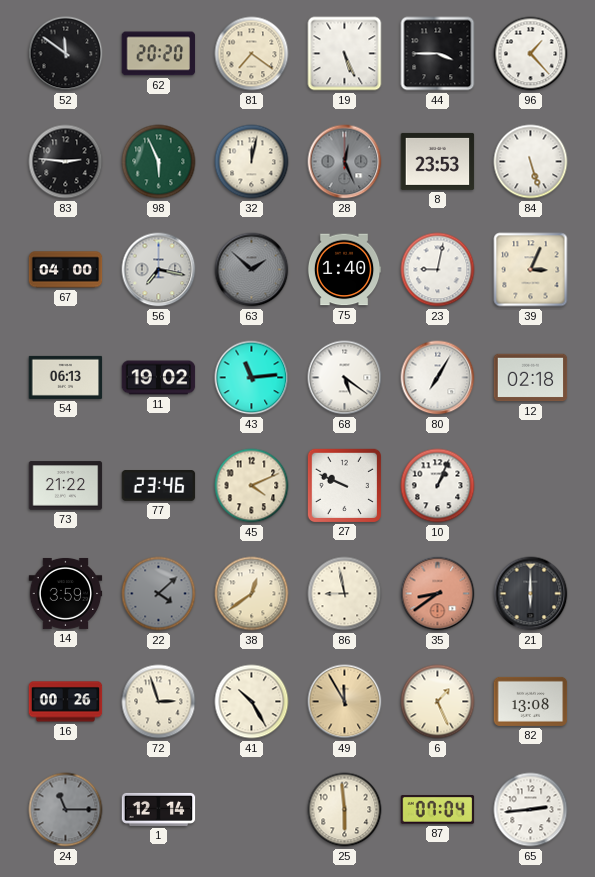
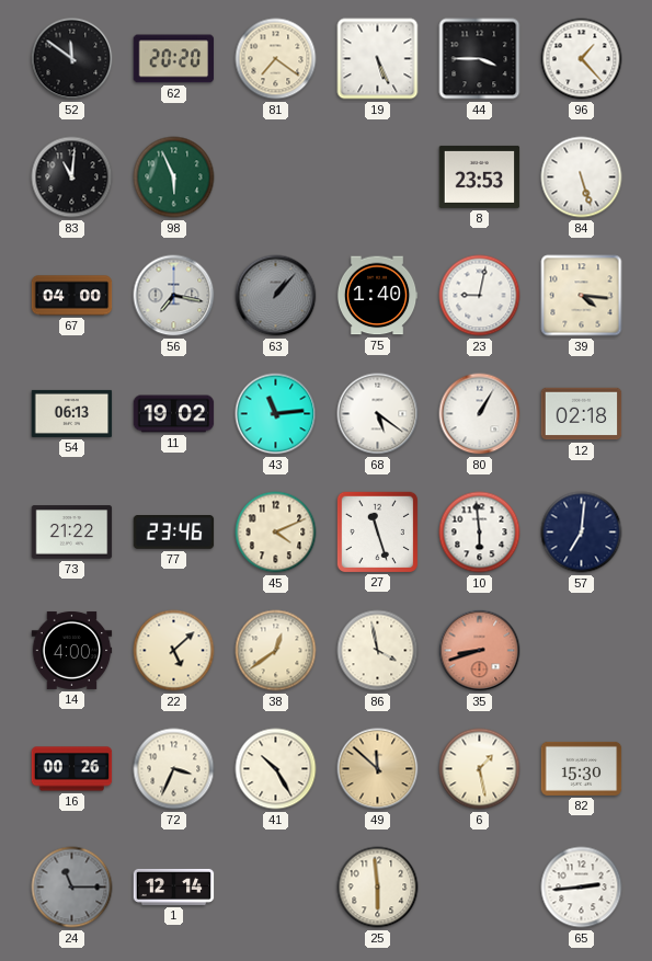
83: 2:46 -> 11:01
32: 12:02 -> none
28: 12:26 -> none
63: 1:52 -> 1:07
39: 3:04 -> 4:16
80: 7:05 -> 1:05
27: 9:49 -> 11:27
10: 1:04 -> 5:59
57: none -> 7:01
14: 3:59 -> 4:00
22: 4:08 -> 5:08
22 dial: grey -> cream
86: 8:58 -> 3:58
35: 8:39 -> 8:42
21: 6:00 -> none
72: 2:57 -> 3:34
49: 11:55 -> 11:52
6: 1:26 -> 1:28
82: 13:08 -> 15:30
87: 07:04 -> none
